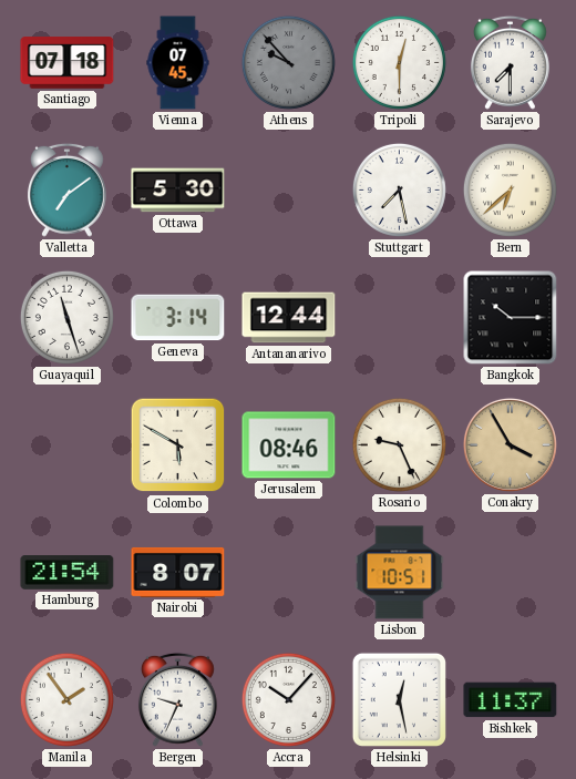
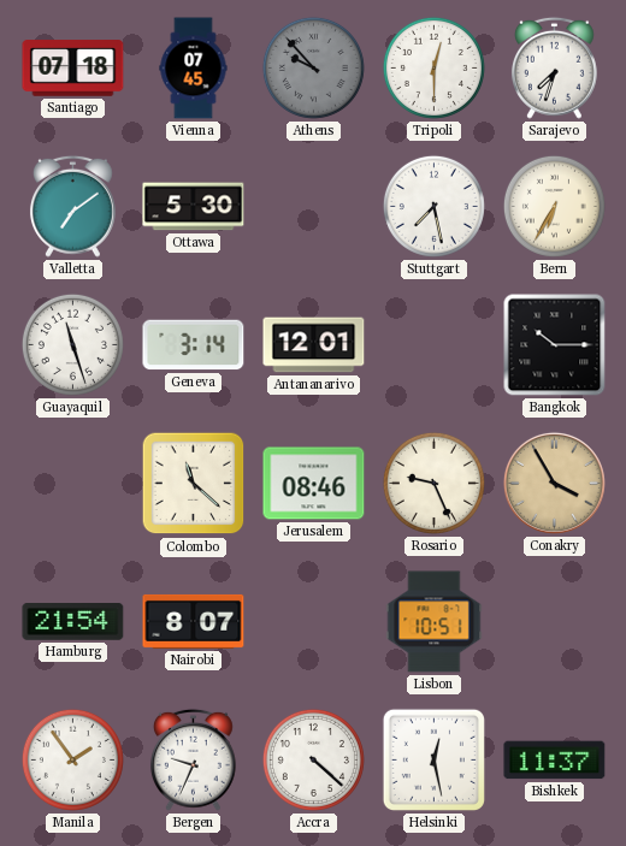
Sarajevo: 7:30 -> 7:33
Bern: 6:38 -> 6:35
Antananarivo: 12:44 -> 12:01
Colombo: 5:50 -> 11:22
Accra: 10:07 -> 4:22
